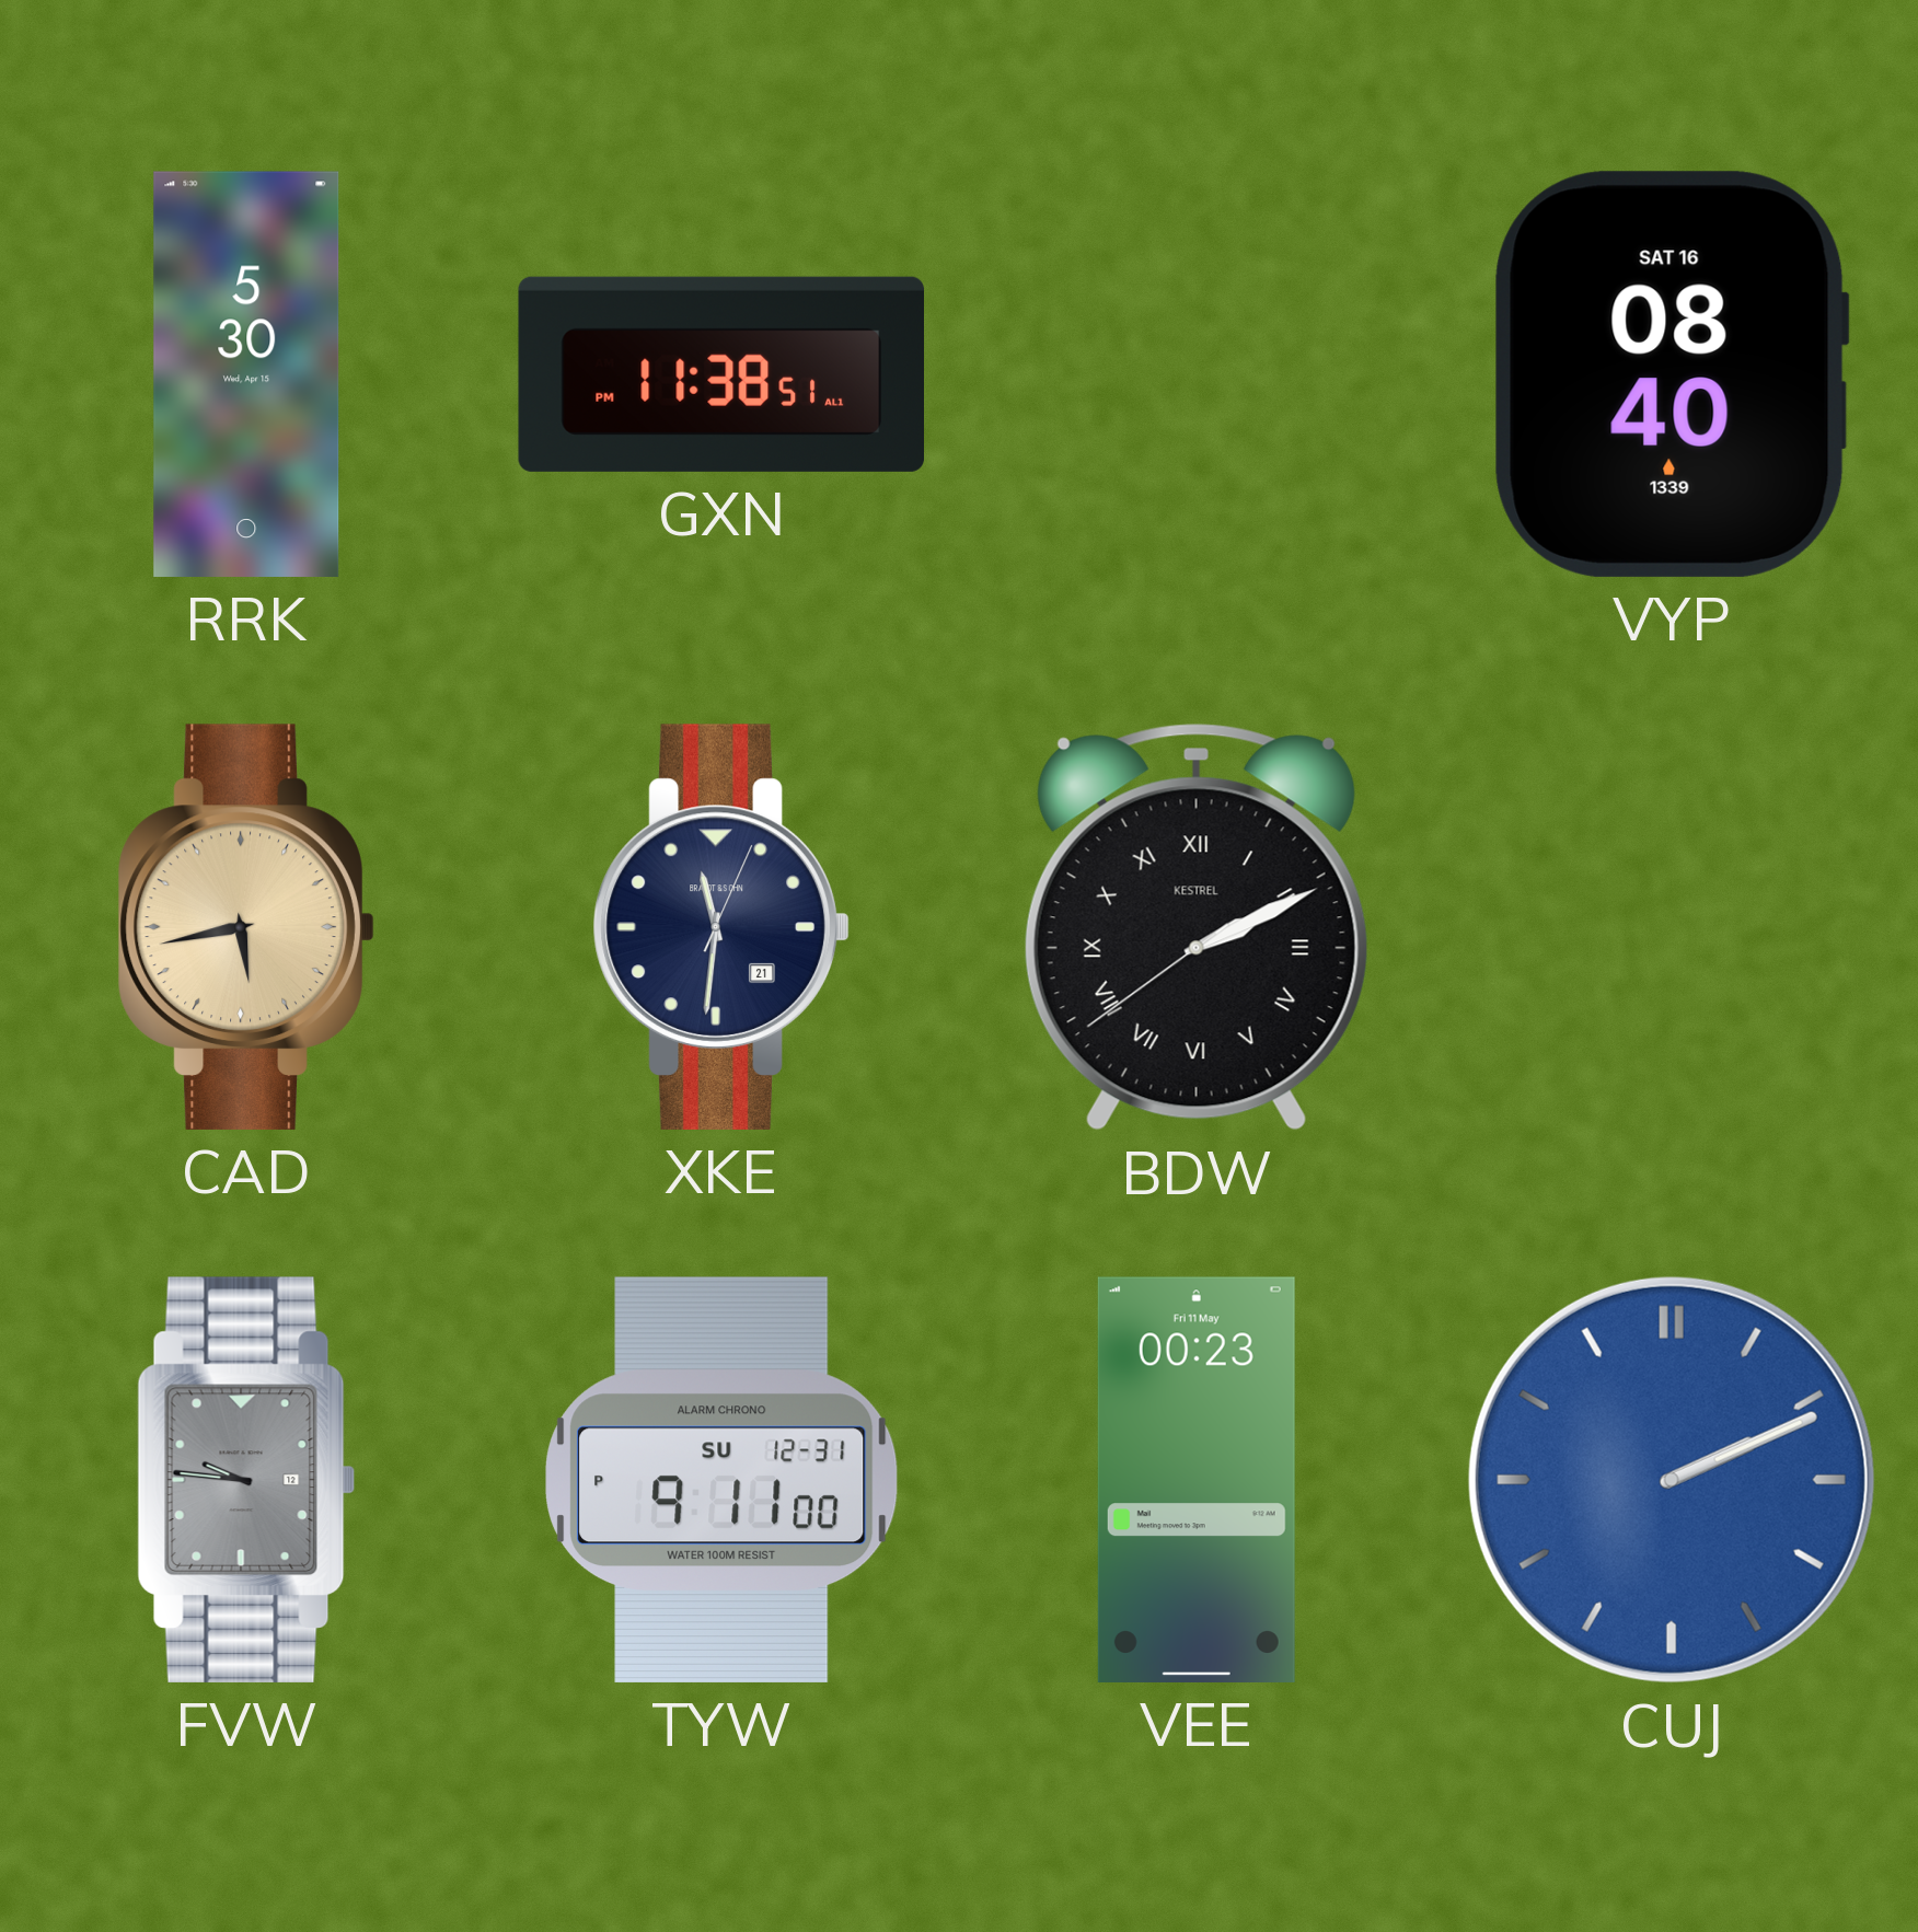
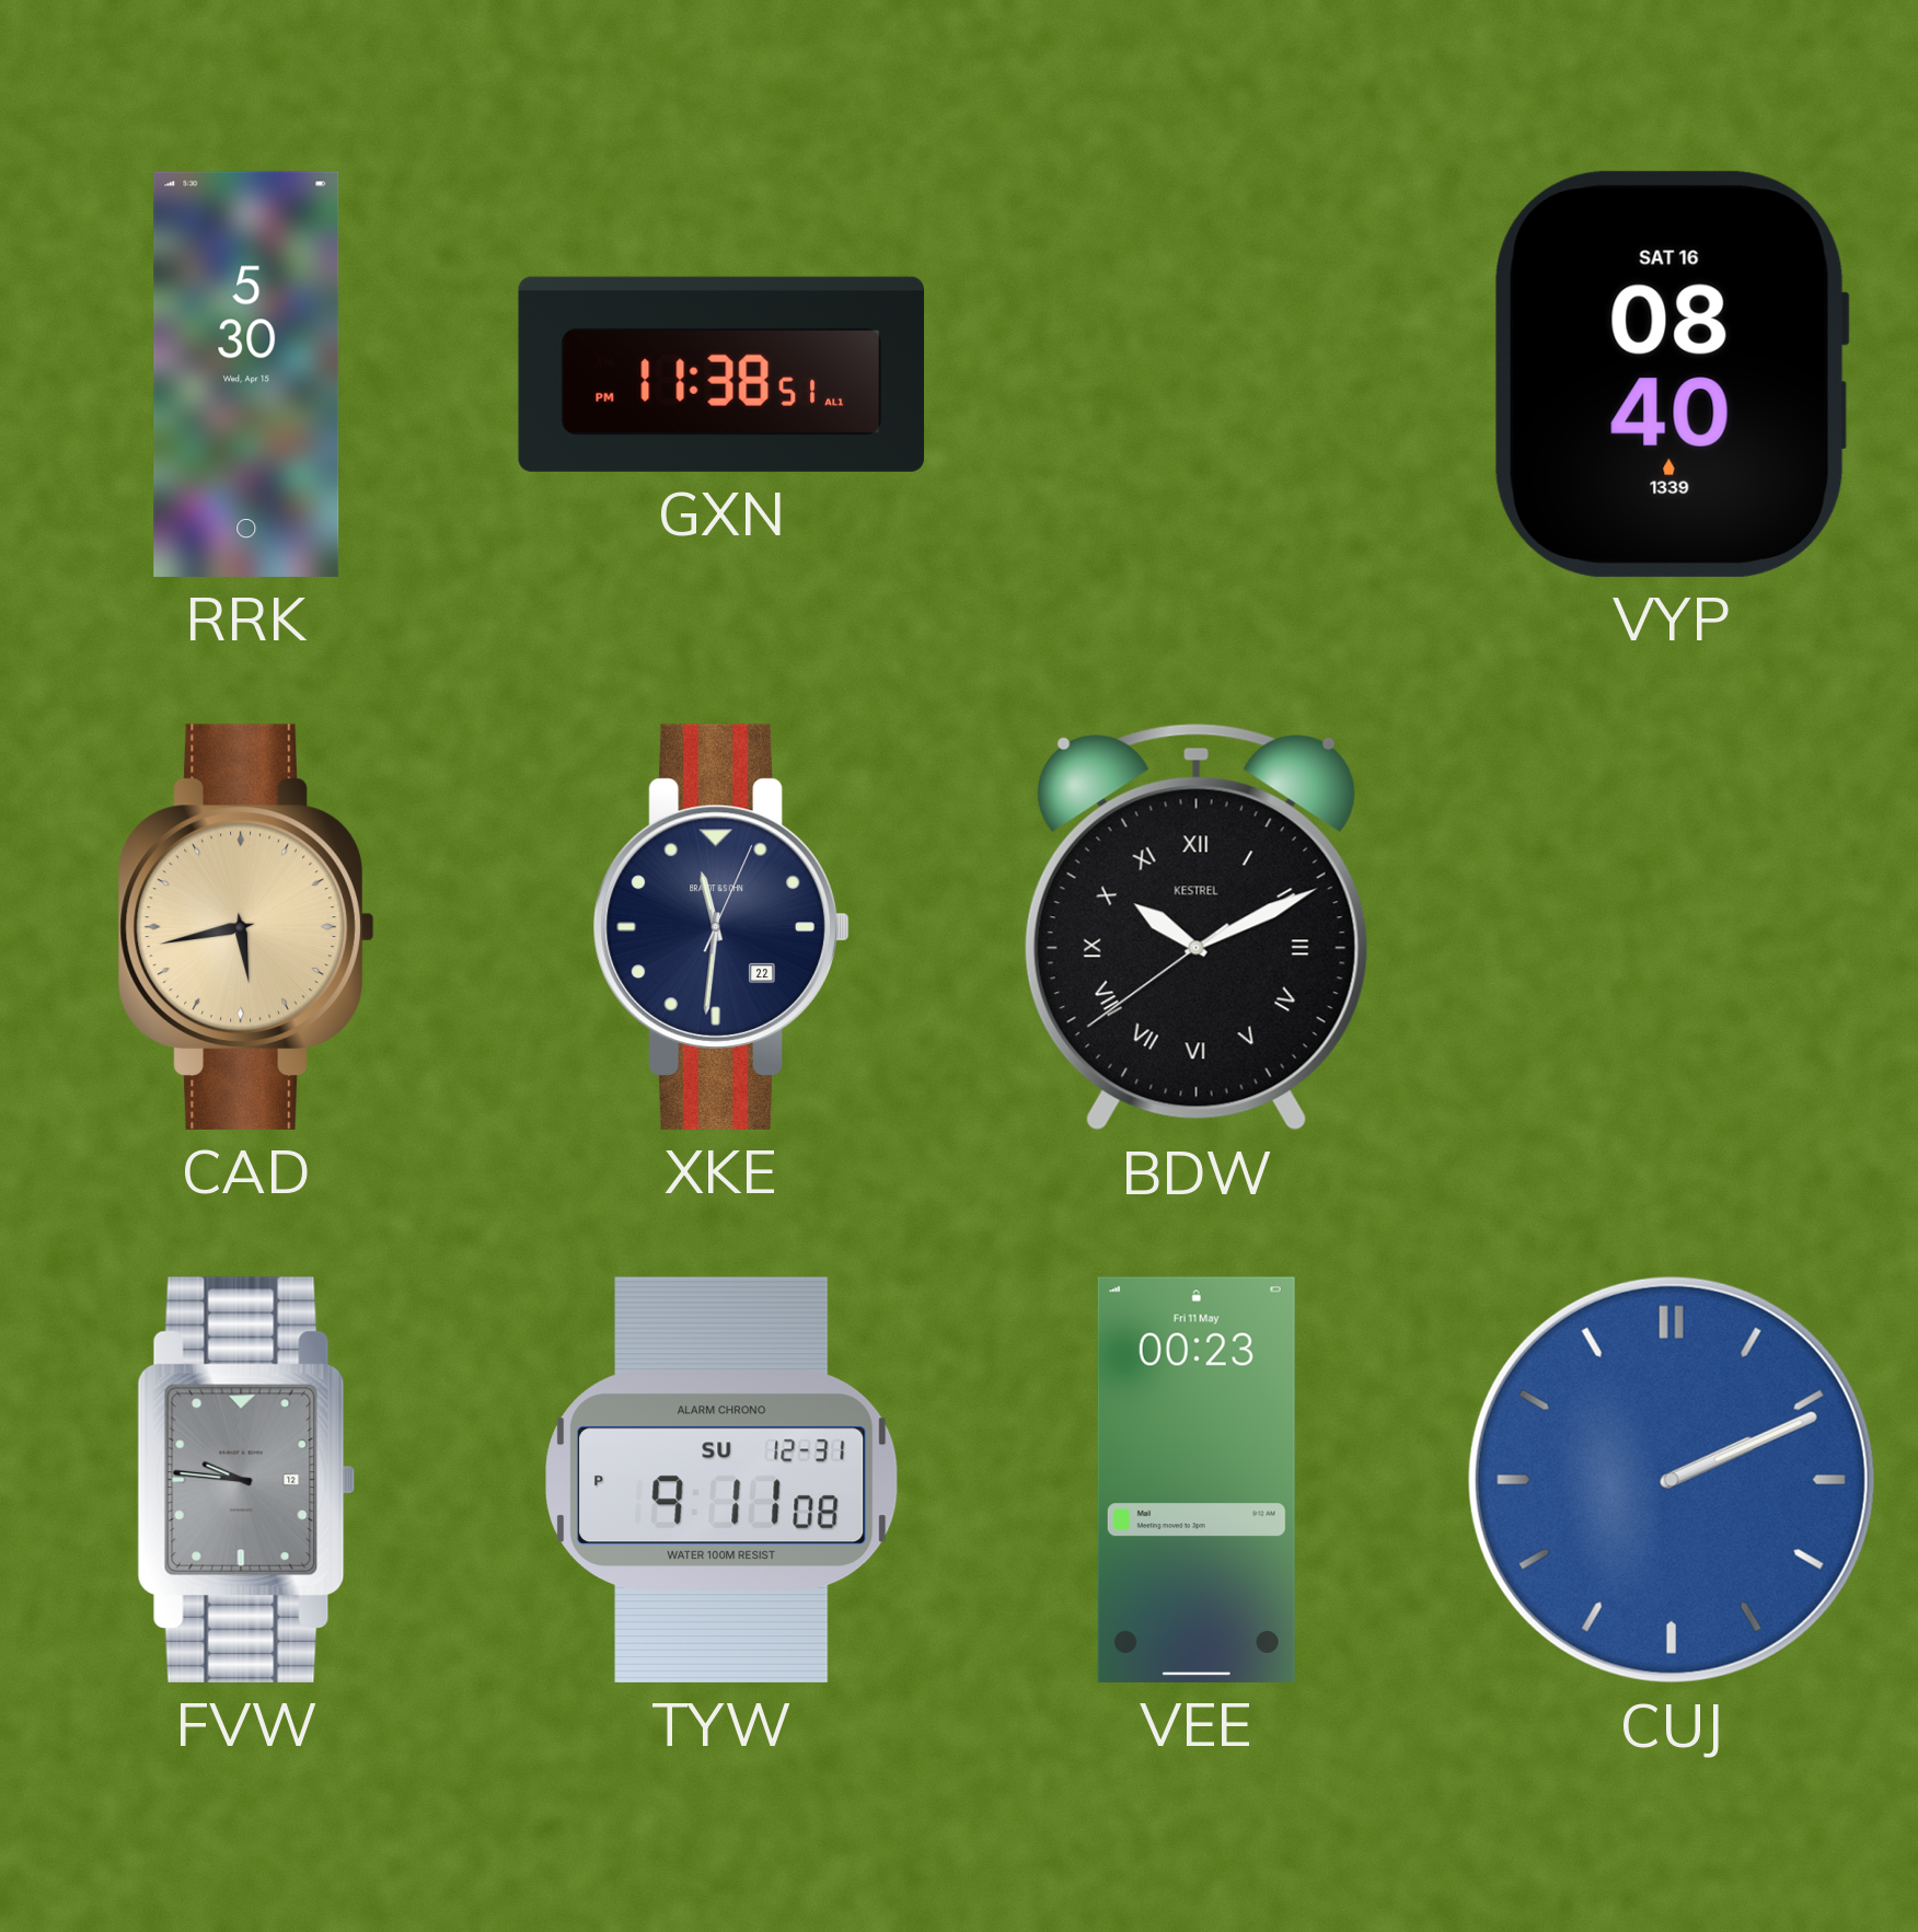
XKE date: 21 -> 22
BDW: 2:10 -> 10:10
TYW: 9:11:00 PM -> 9:11:08 PM
